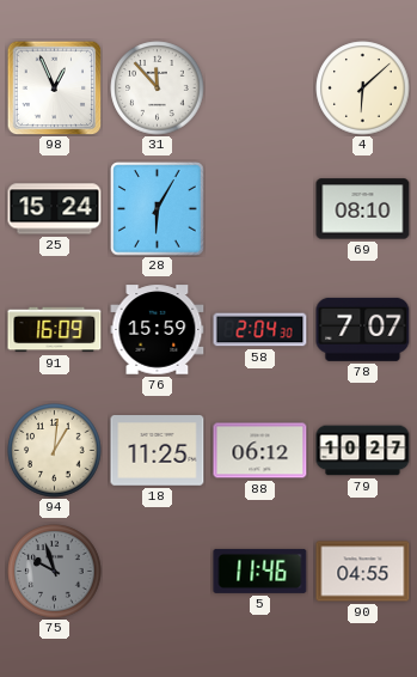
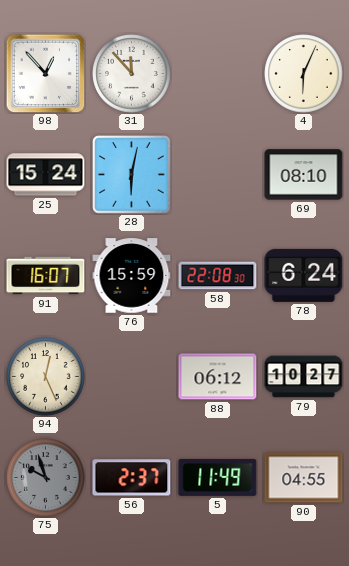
98: 12:56 -> 12:53
4: 6:08 -> 6:04
28: 6:05 -> 6:02
91: 16:09 -> 16:07
58: 2:04 -> 22:08
78: 7:07 -> 6:24
94: 1:01 -> 12:26
18: 11:25 -> none
56: none -> 2:37
5: 11:46 -> 11:49
